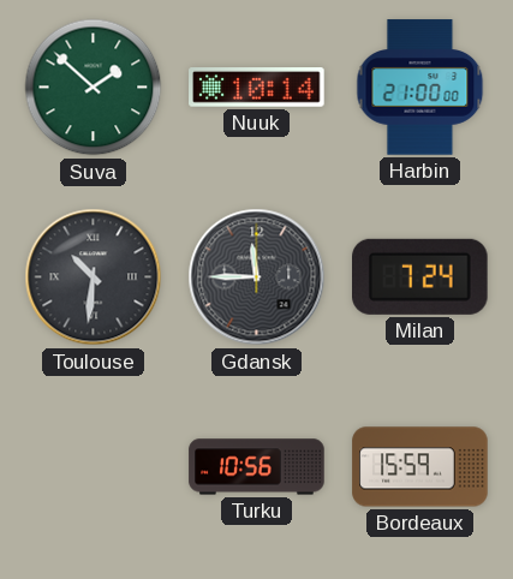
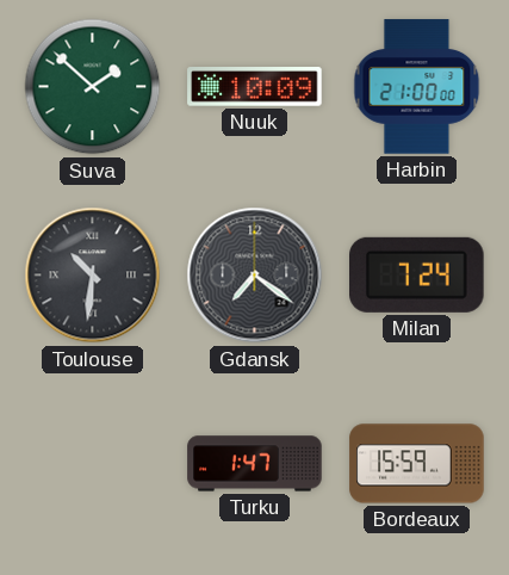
Nuuk: 10:14 -> 10:09
Gdansk: 11:45 -> 7:21
Turku: 10:56 -> 1:47
